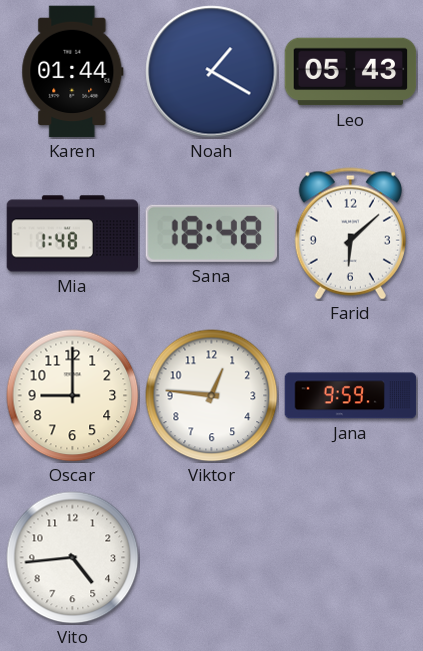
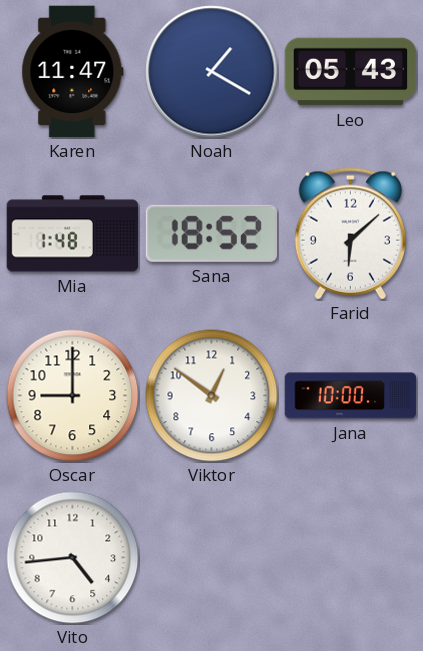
Karen: 01:44 -> 11:47
Sana: 18:48 -> 18:52
Viktor: 12:46 -> 12:51
Jana: 9:59 -> 10:00
